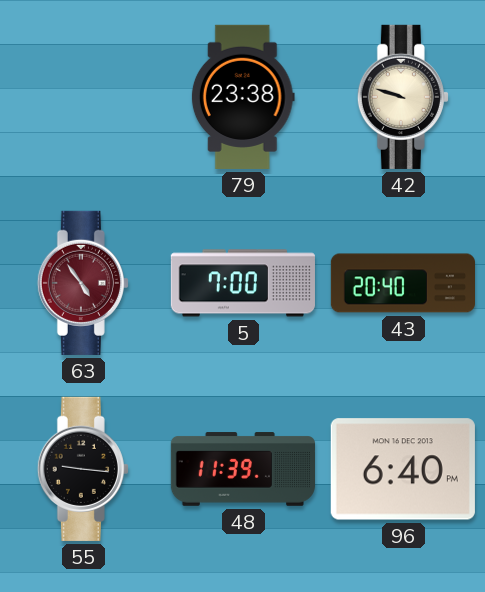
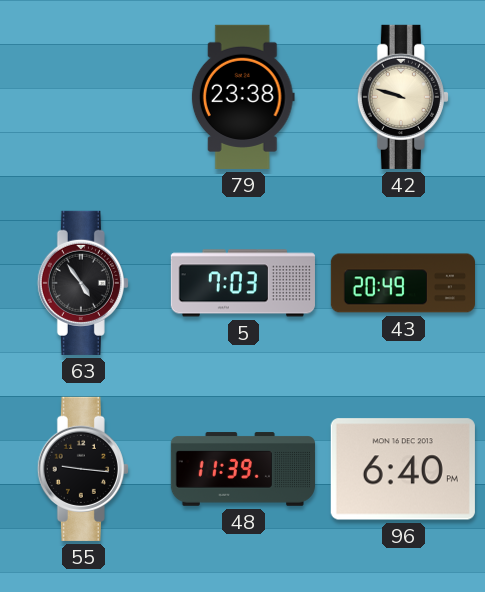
63 dial: burgundy -> black
5: 7:00 -> 7:03
43: 20:40 -> 20:49
